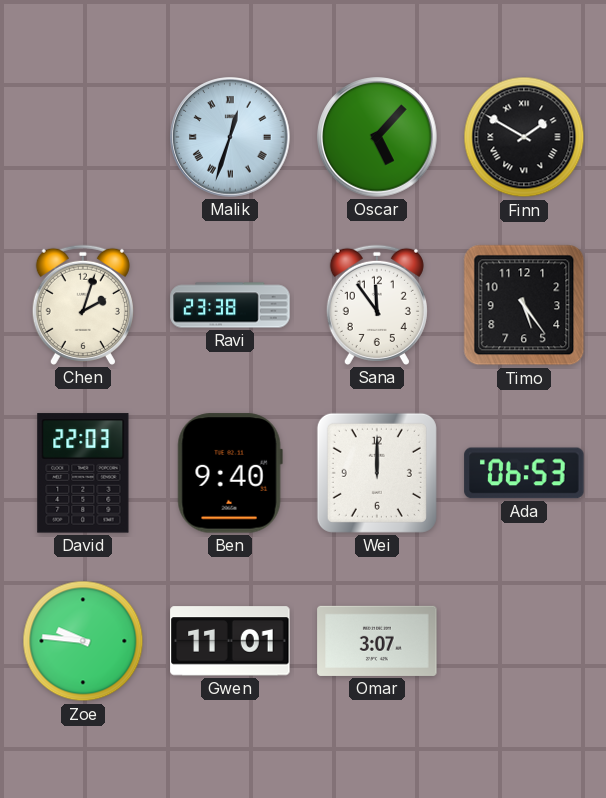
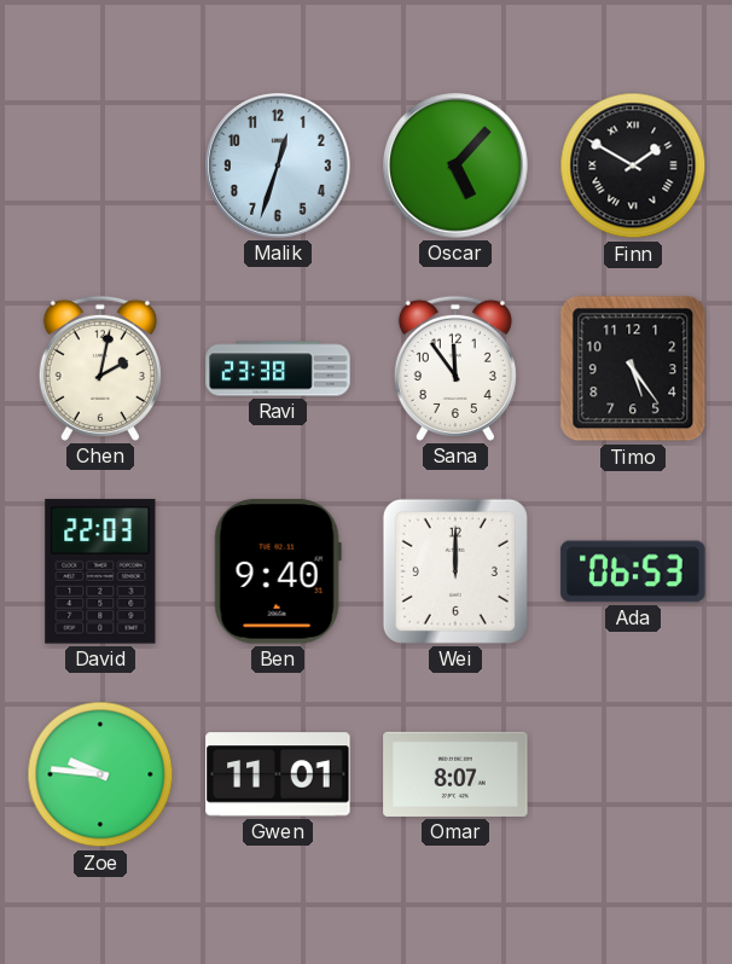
Malik numerals: Roman -> Arabic
Chen: 2:03 -> 2:02
Omar: 3:07 -> 8:07
